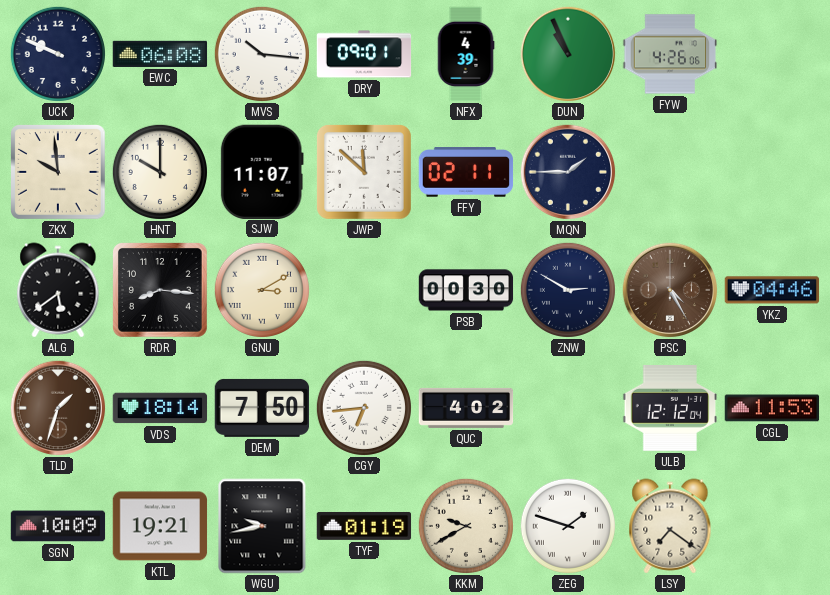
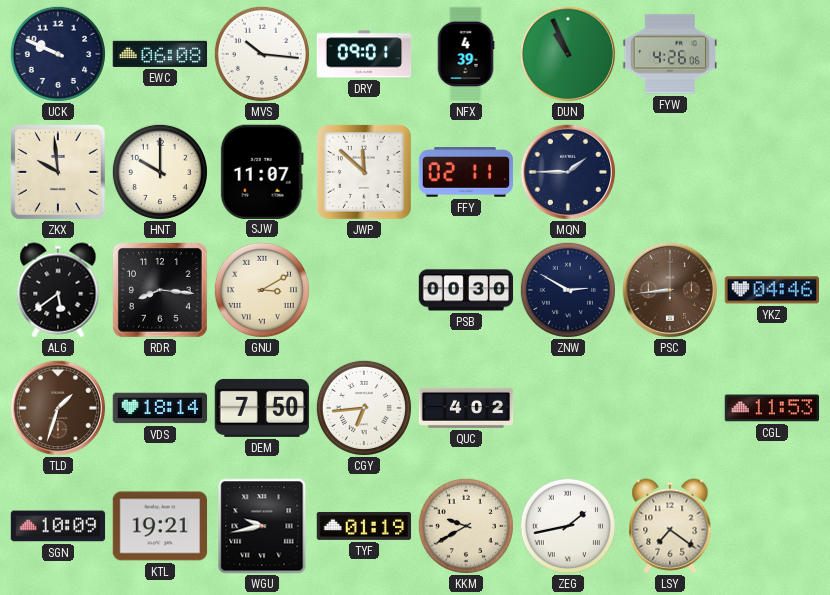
PSC: 4:25 -> 8:44
ULB: 12:12 -> none
ZEG: 1:48 -> 1:43
